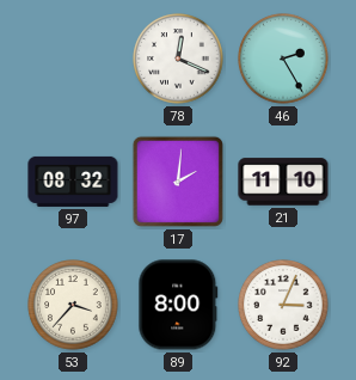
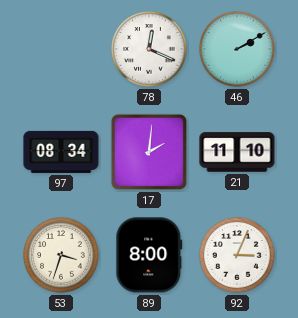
46: 2:25 -> 2:10
97: 08:32 -> 08:34
53: 3:37 -> 3:33
